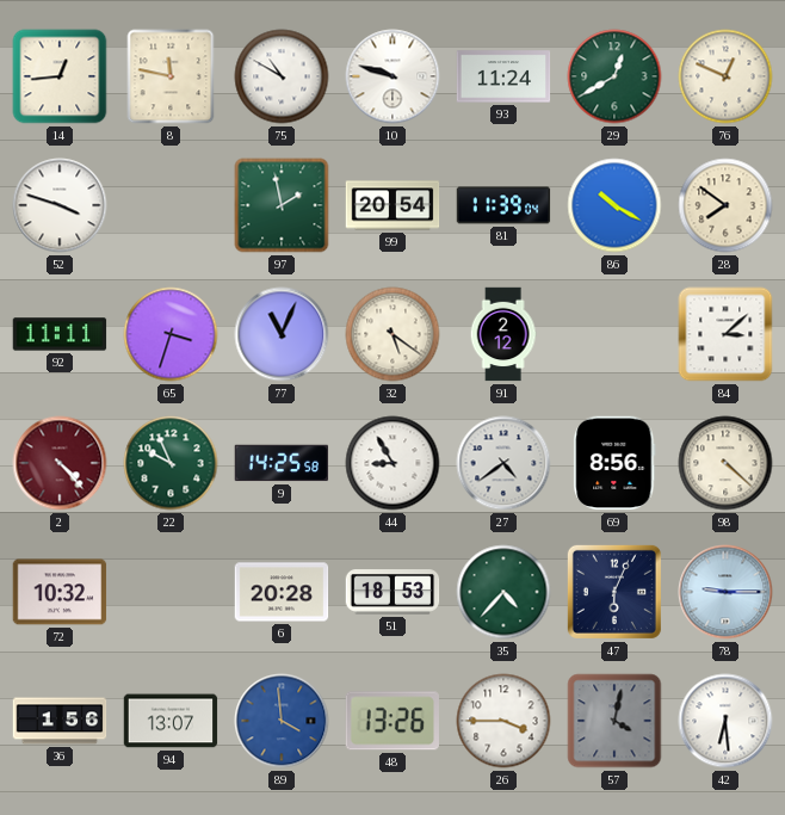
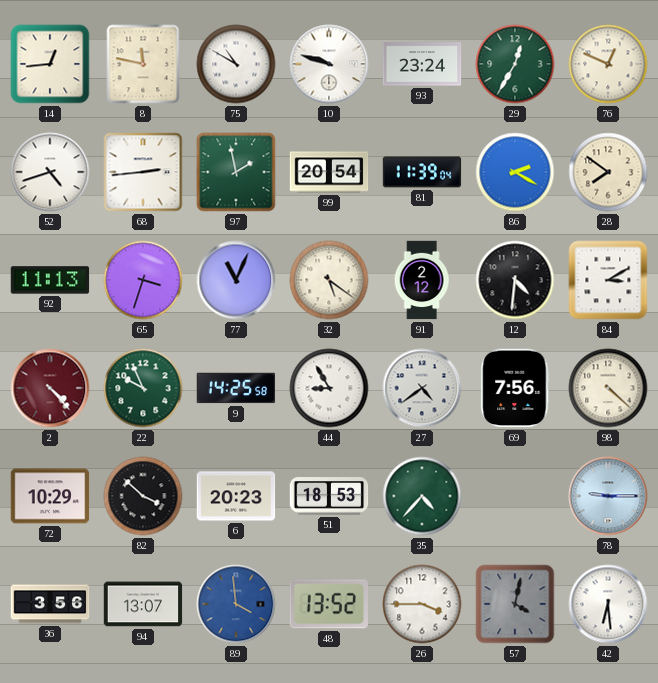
93: 11:24 -> 23:24
29: 12:40 -> 12:35
52: 3:48 -> 4:42
68: none -> 2:44
86: 10:20 -> 2:20
92: 11:11 -> 11:13
12: none -> 4:31
84: 3:08 -> 3:10
69: 8:56 -> 7:56
72: 10:32 -> 10:29
82: none -> 3:52
6: 20:28 -> 20:23
47: 6:04 -> none
36: 1:56 -> 3:56
48: 13:26 -> 13:52
